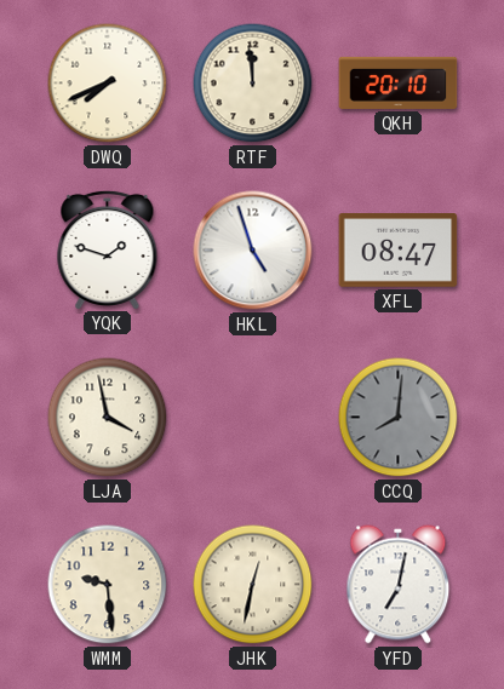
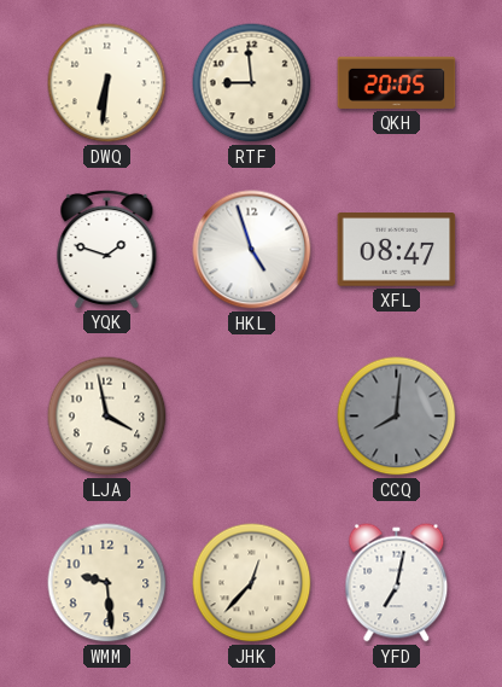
DWQ: 7:41 -> 6:31
RTF: 11:59 -> 8:59
QKH: 20:10 -> 20:05
JHK: 12:32 -> 12:37
